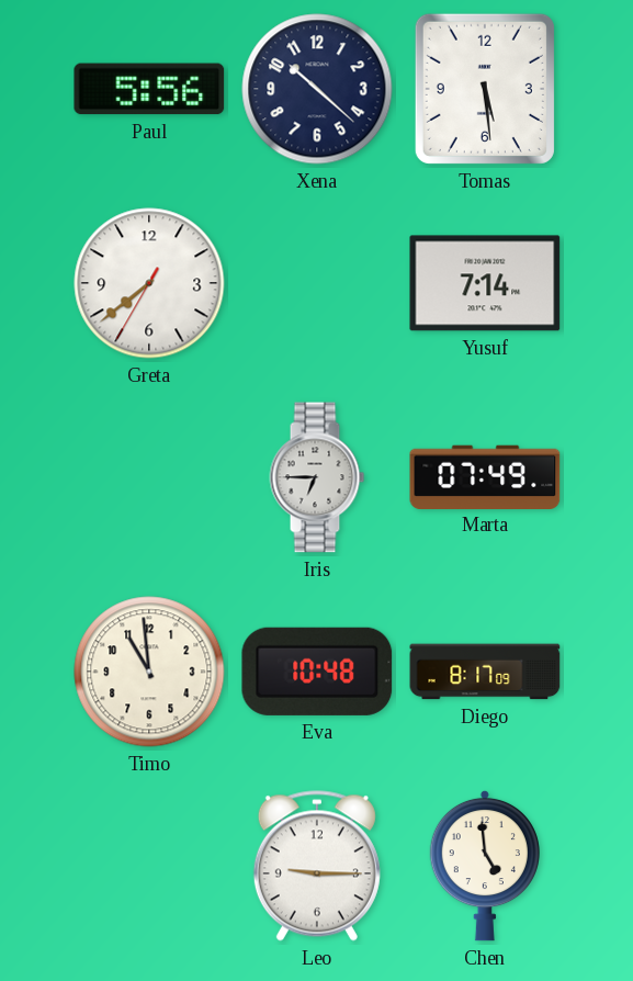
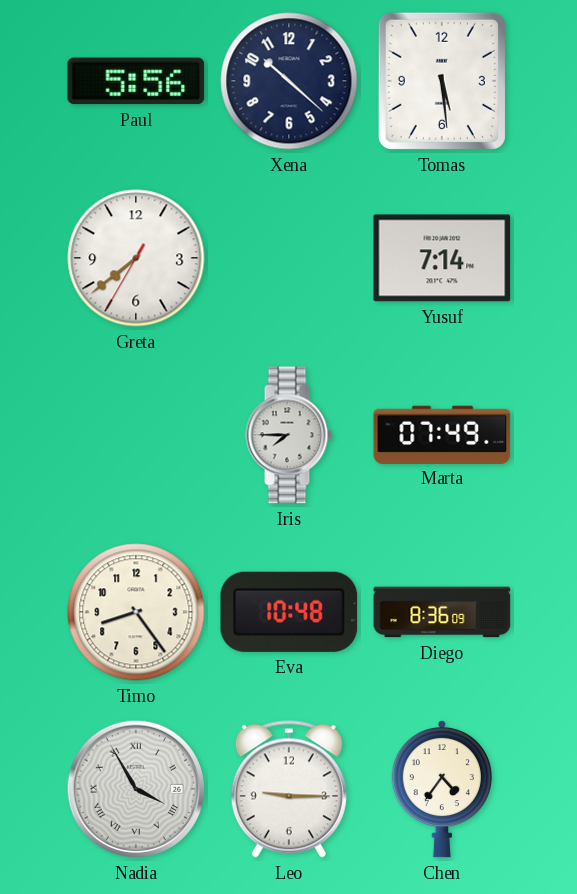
Iris: 6:45 -> 7:45
Timo: 10:59 -> 8:24
Diego: 8:17 -> 8:36
Nadia: none -> 3:55
Chen: 4:59 -> 4:36
